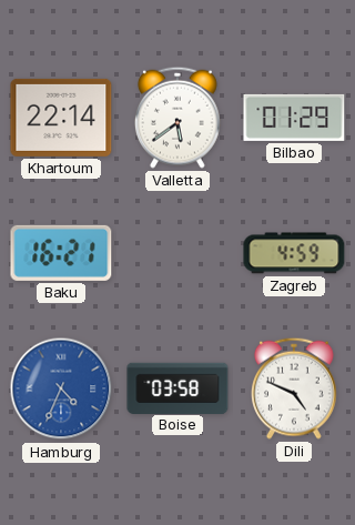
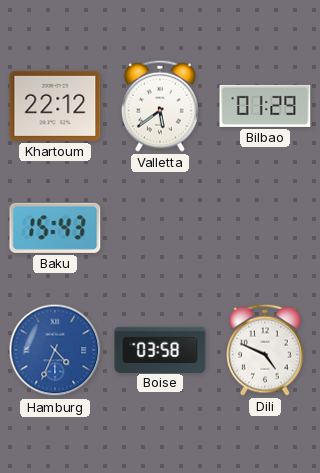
Khartoum: 22:14 -> 22:12
Baku: 16:21 -> 15:43
Zagreb: 4:59 -> none
